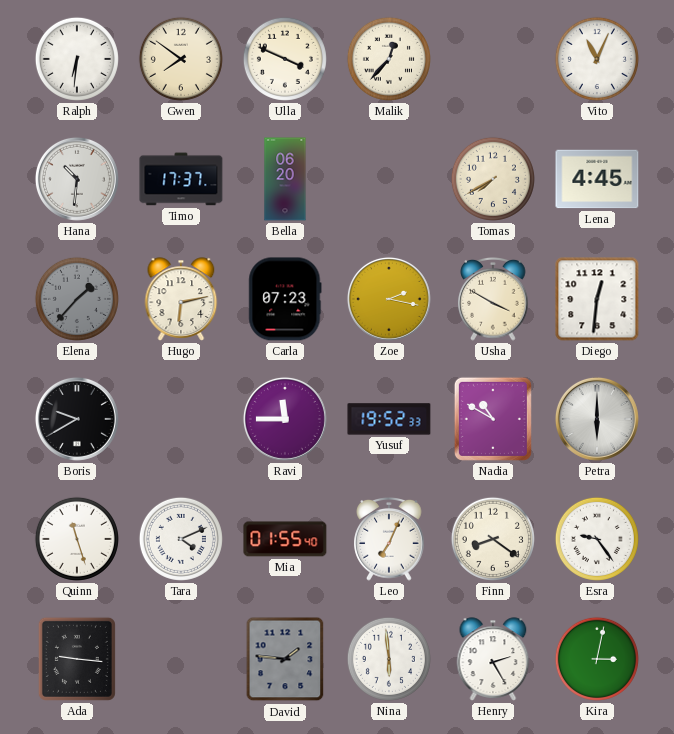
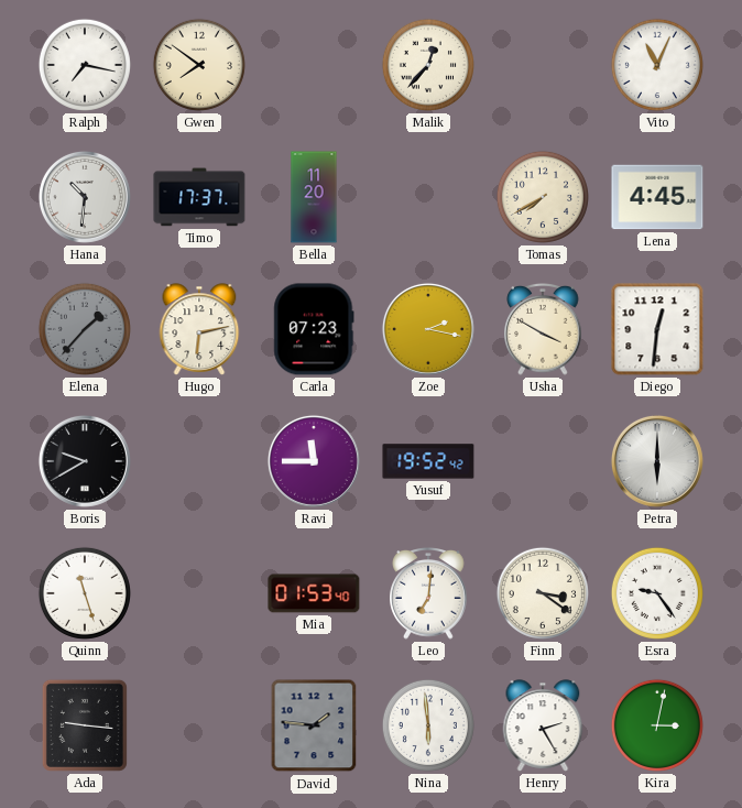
Ralph: 6:31 -> 7:17
Ulla: 3:49 -> none
Bella: 06:20 -> 11:20
Yusuf: 19:52:33 -> 19:52:42
Nadia: 10:50 -> none
Tara: 4:11 -> none
Mia: 01:55 -> 01:53
Leo: 7:04 -> 7:01
Finn: 8:21 -> 3:21
